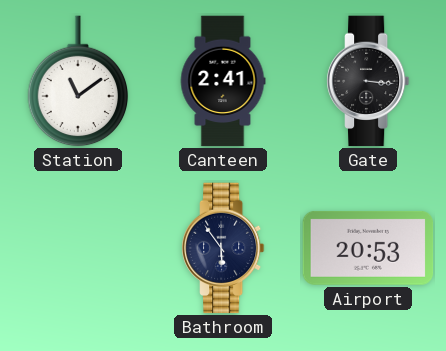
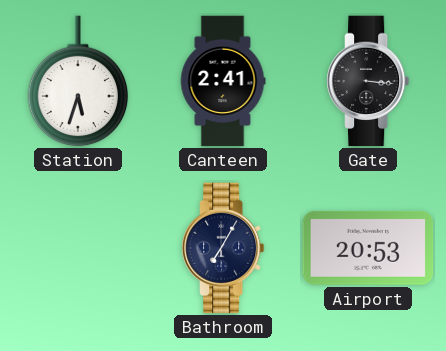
Station: 11:09 -> 5:33
Bathroom: 5:54 -> 7:05
